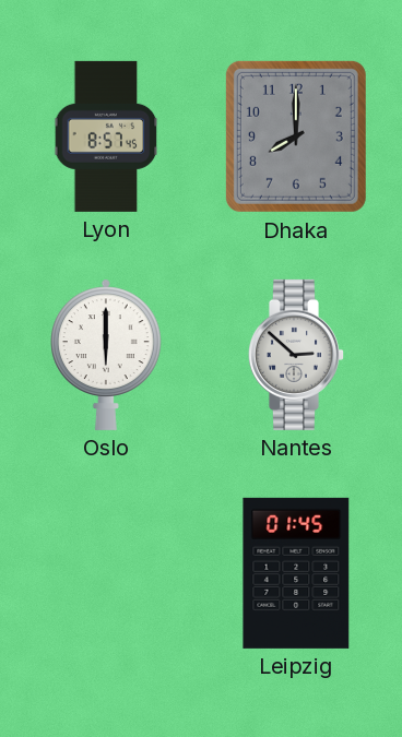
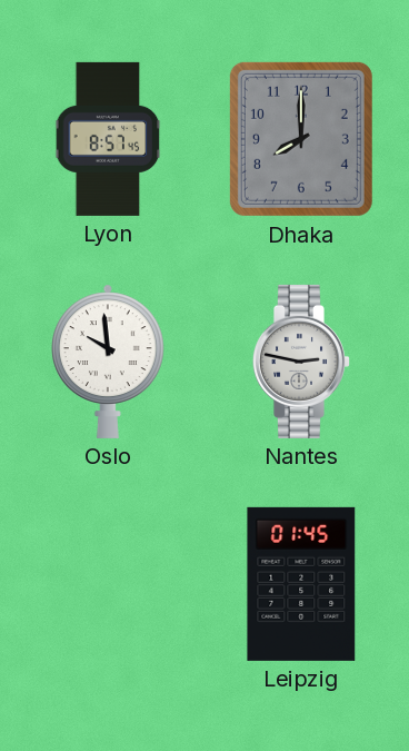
Oslo: 6:00 -> 9:59
Nantes: 2:52 -> 2:47
